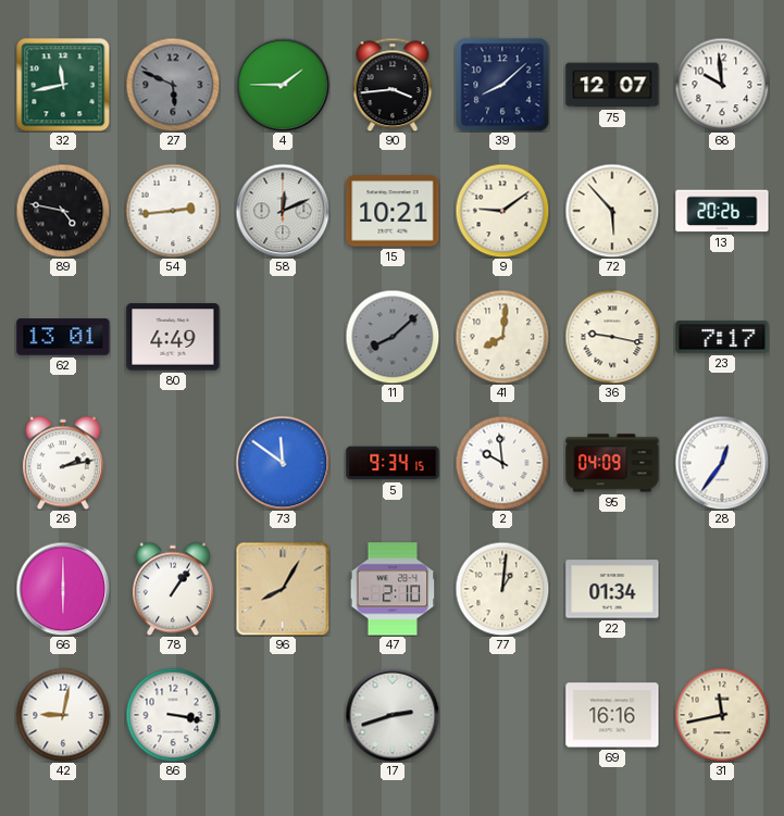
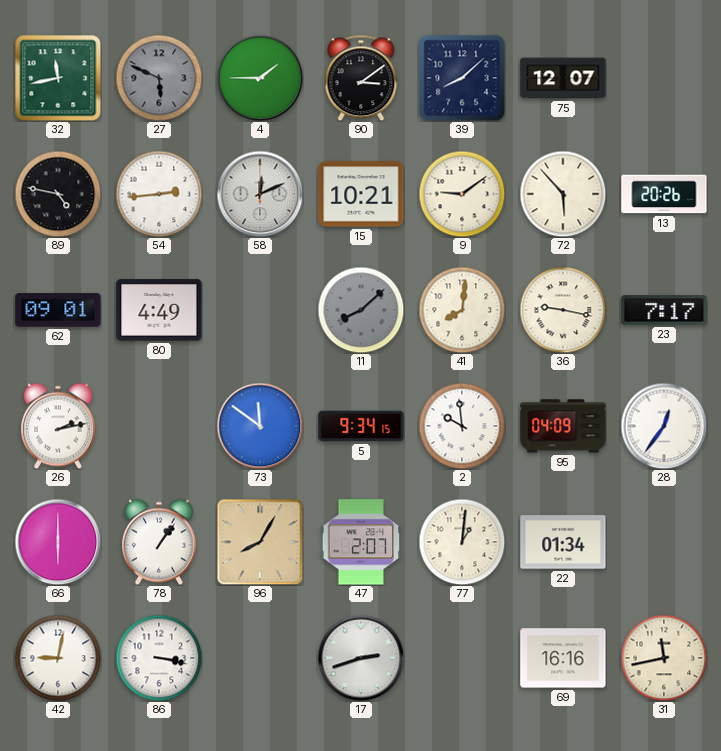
90: 3:44 -> 3:09
68: 9:59 -> none
62: 13:01 -> 09:01
47: 2:10 -> 2:07
